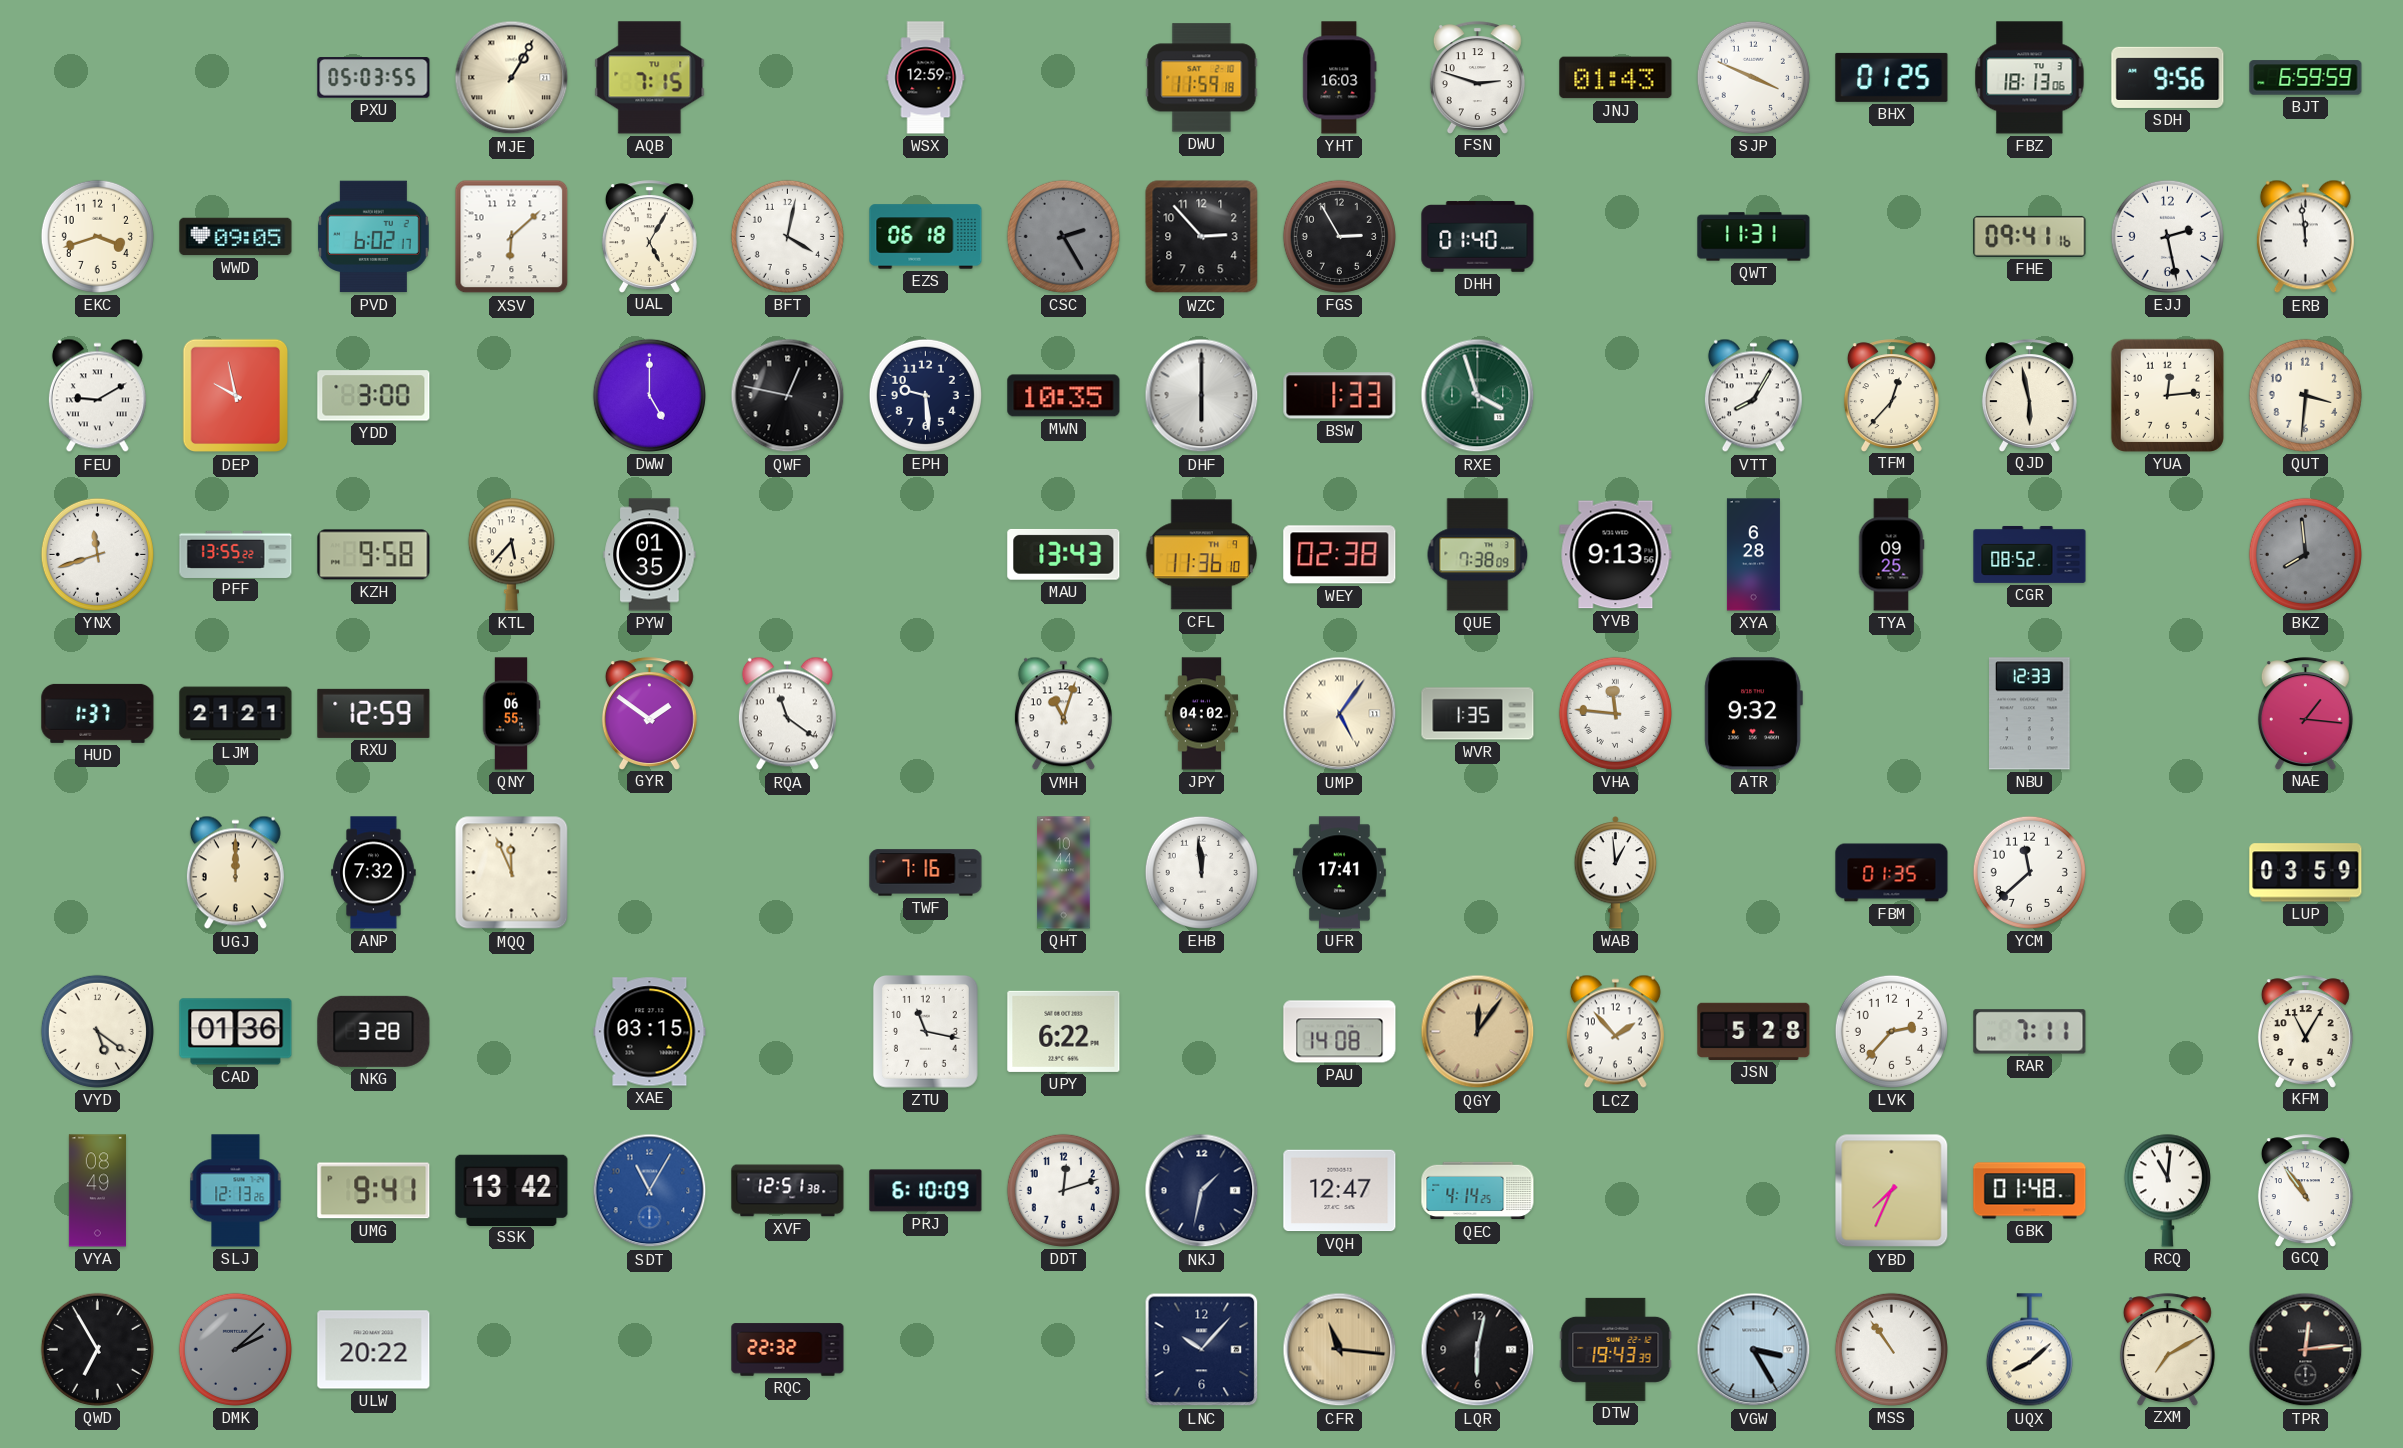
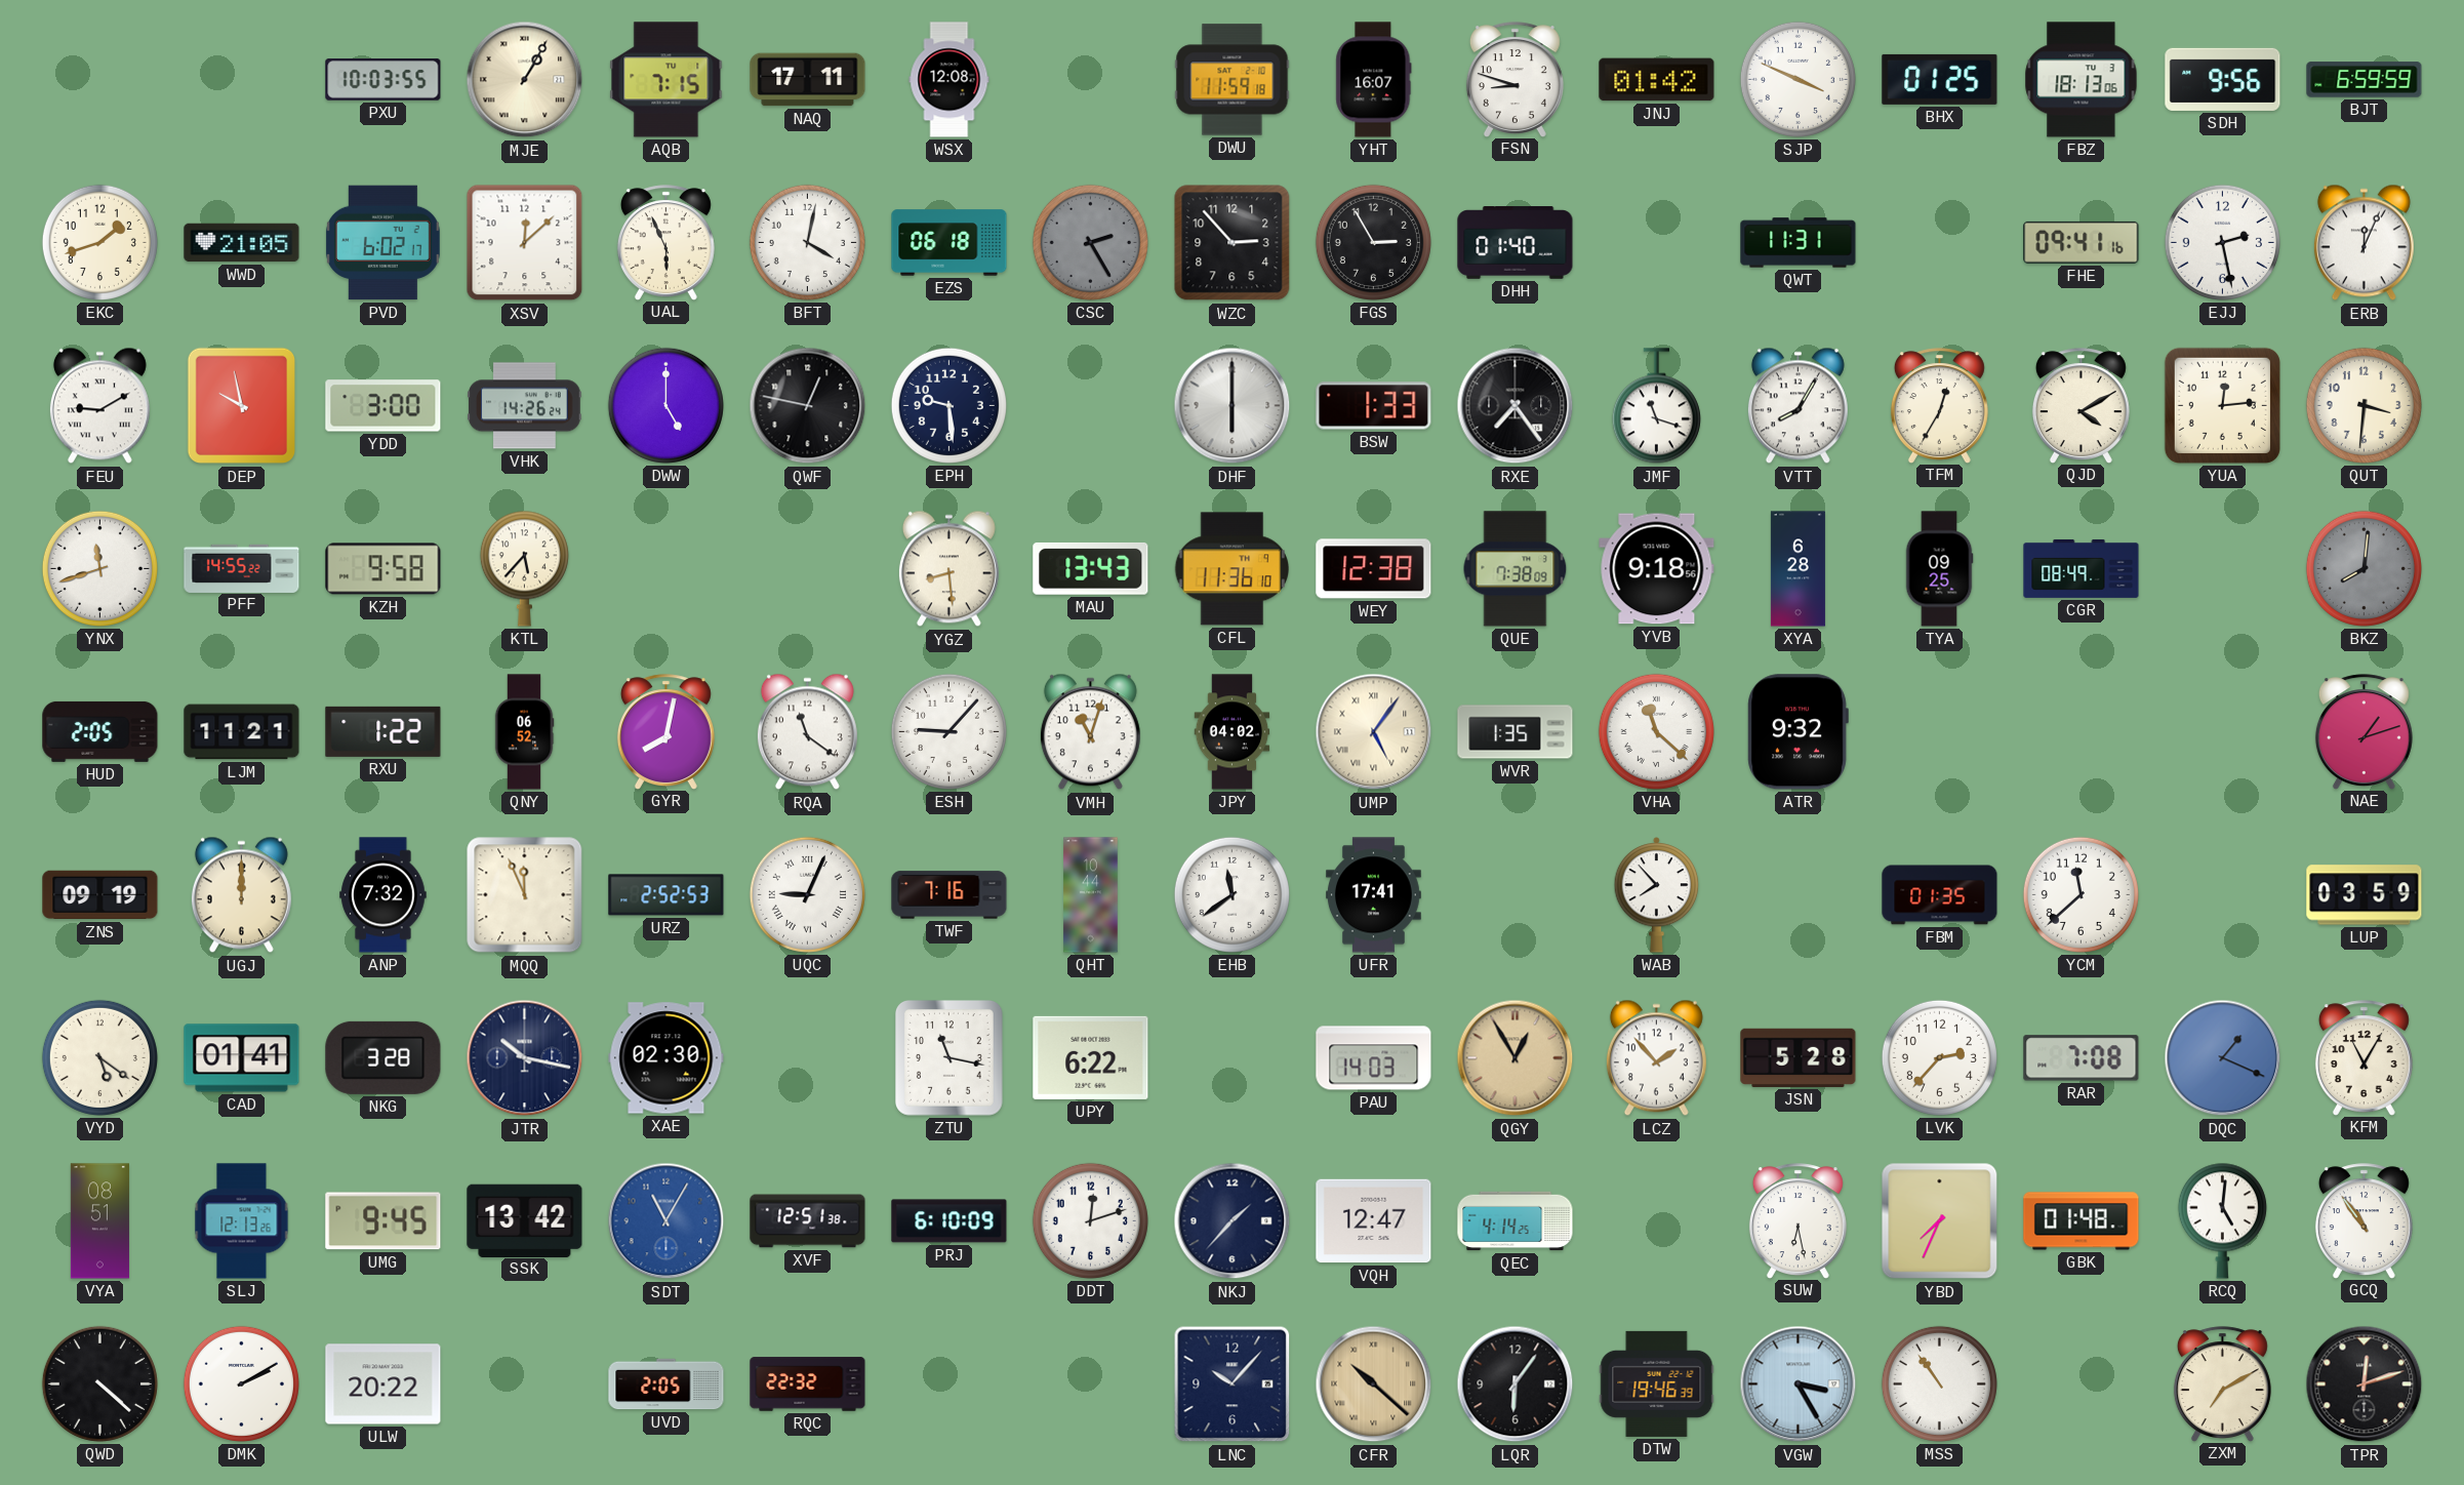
PXU: 05:03 -> 10:03
NAQ: none -> 17:11
WSX: 12:59 -> 12:08
YHT: 16:03 -> 16:07
FSN: 2:48 -> 8:48
JNJ: 01:43 -> 01:42
EKC: 3:42 -> 1:42
WWD: 09:05 -> 21:05
XSV: 6:08 -> 12:08
UAL: 5:05 -> 5:56
ERB: 11:59 -> 12:04
VHK: none -> 14:26
MWN: 10:35 -> none
RXE: 3:57 -> 7:24
RXE dial: green -> black
JMF: none -> 11:18
TFM: 12:37 -> 12:35
QJD: 5:58 -> 4:10
PFF: 13:55 -> 14:55
PYW: 01:35 -> none
YGZ: none -> 8:29
WEY: 02:38 -> 12:38
YVB: 9:13 -> 9:18
CGR: 08:52 -> 08:49
BKZ: 7:59 -> 8:01
HUD: 1:37 -> 2:05
LJM: 21:21 -> 11:21
RXU: 12:59 -> 1:22
QNY: 06:55 -> 06:52
GYR: 1:51 -> 8:02
ESH: none -> 9:07
VHA: 11:46 -> 11:22
NBU: 12:33 -> none
NAE: 1:16 -> 1:12
ZNS: none -> 09:19
URZ: none -> 2:52
UQC: none -> 9:04
EHB: 11:59 -> 11:39
WAB: 12:59 -> 7:53
CAD: 01:36 -> 01:41
JTR: none -> 10:17
XAE: 03:15 -> 02:30
PAU: 14:08 -> 14:03
QGY: 12:06 -> 12:55
RAR: 7:11 -> 7:08
DQC: none -> 1:19
VYA: 08:49 -> 08:51
UMG: 9:41 -> 9:45
NKJ: 1:32 -> 1:37
SUW: none -> 6:28
RCQ: 11:01 -> 5:01
QWD: 6:55 -> 4:22
DMK: 2:08 -> 2:10
DMK dial: grey -> white
UVD: none -> 2:05
CFR: 11:16 -> 10:22
LQR: 6:02 -> 6:06
DTW: 19:43 -> 19:46
UQX: 8:08 -> none
TPR: 12:14 -> 12:12
